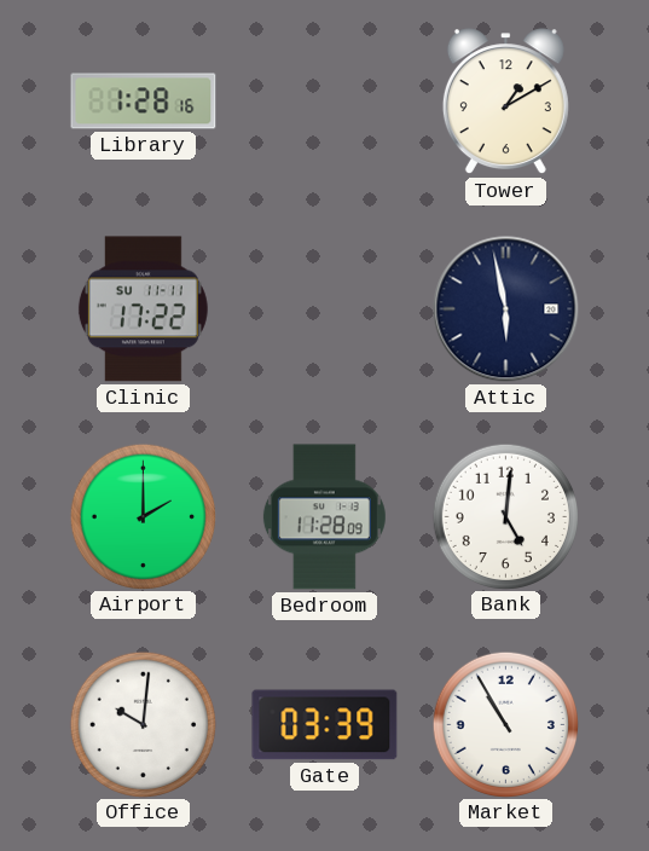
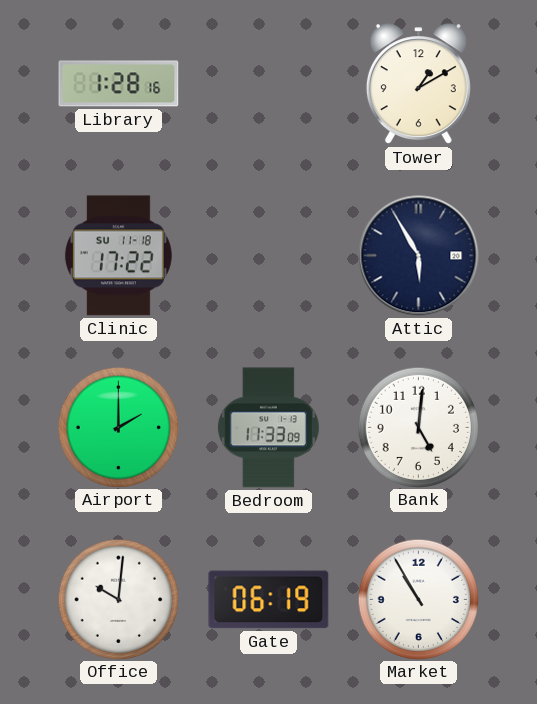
Clinic date: SU 11-11 -> SU 11-18
Attic: 5:58 -> 5:55
Bedroom: 11:28 -> 11:33
Gate: 03:39 -> 06:19
